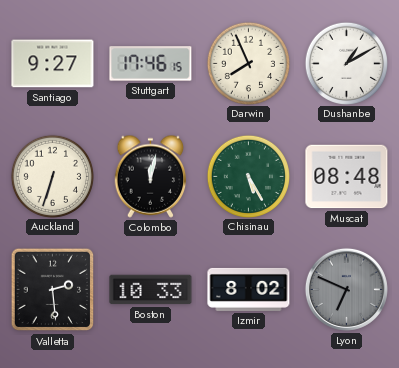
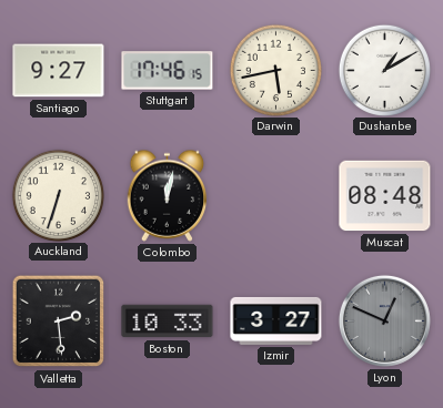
Darwin: 7:56 -> 5:43
Chisinau: 5:25 -> none
Izmir: 8:02 -> 3:27
Lyon: 6:49 -> 12:49
